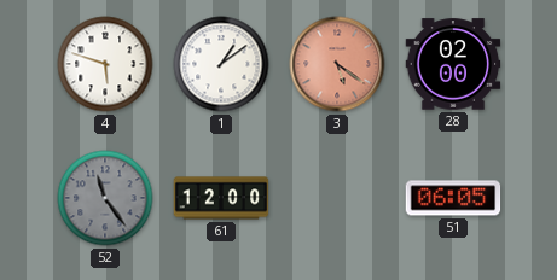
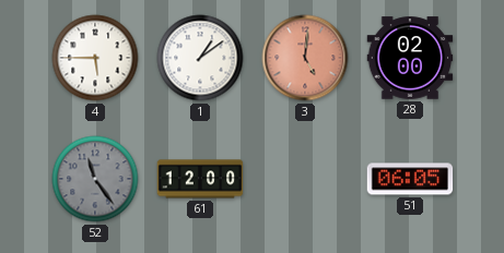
4: 5:48 -> 5:45
3: 5:21 -> 5:01
